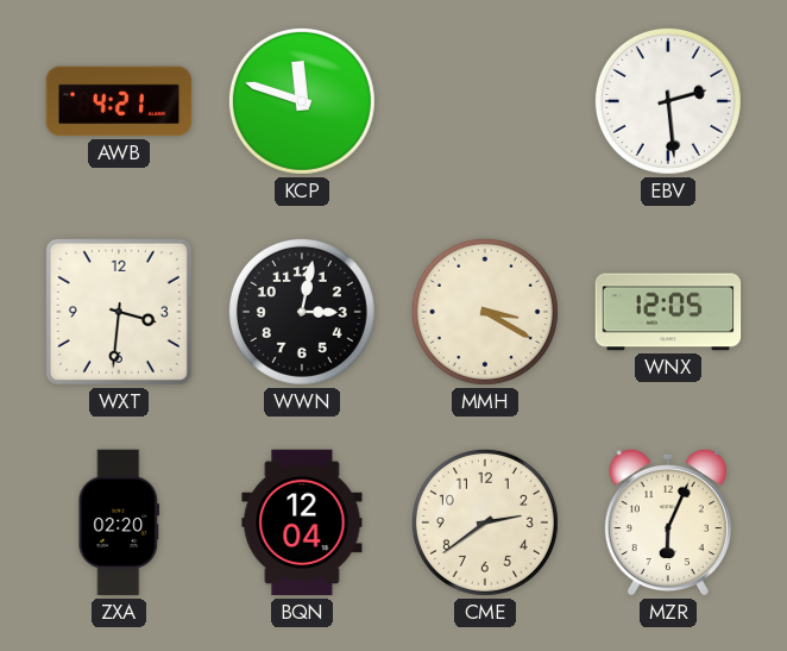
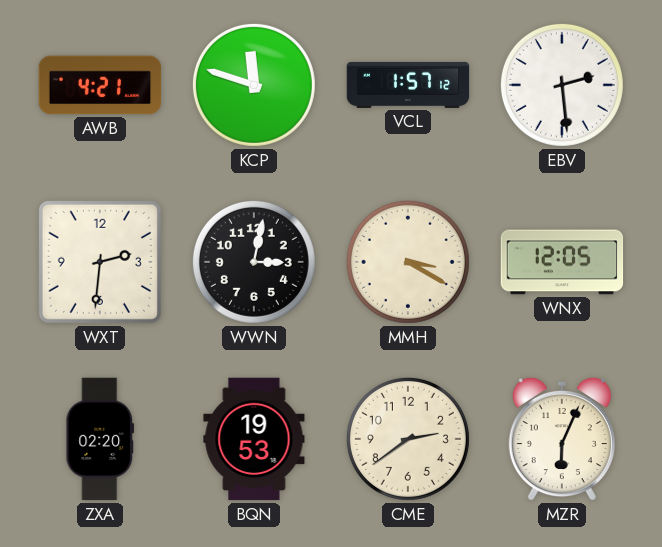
VCL: none -> 1:57
WXT: 3:31 -> 2:31
BQN: 12:04 -> 19:53
